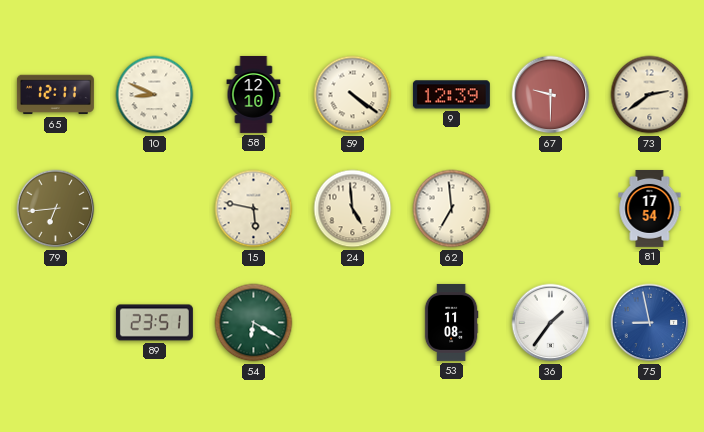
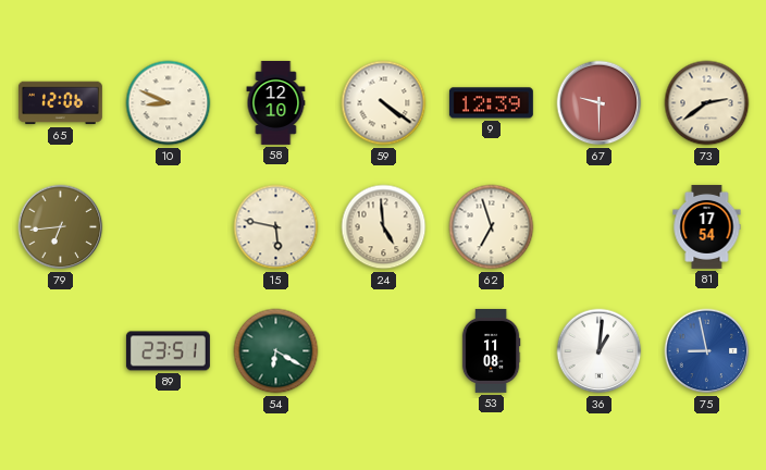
65: 12:11 -> 12:06
62: 6:59 -> 6:57
36: 1:36 -> 1:01
